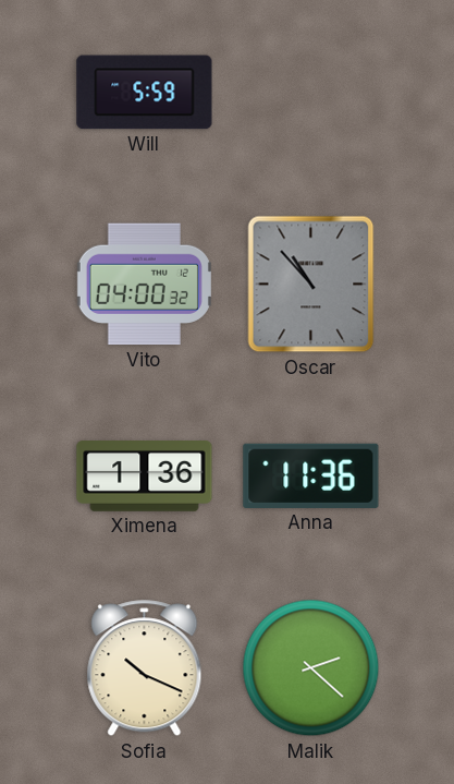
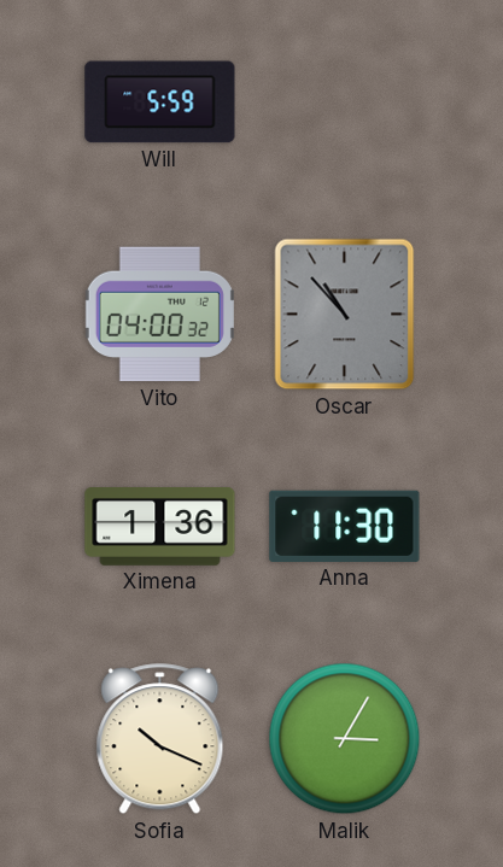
Anna: 11:36 -> 11:30
Malik: 2:22 -> 3:05
